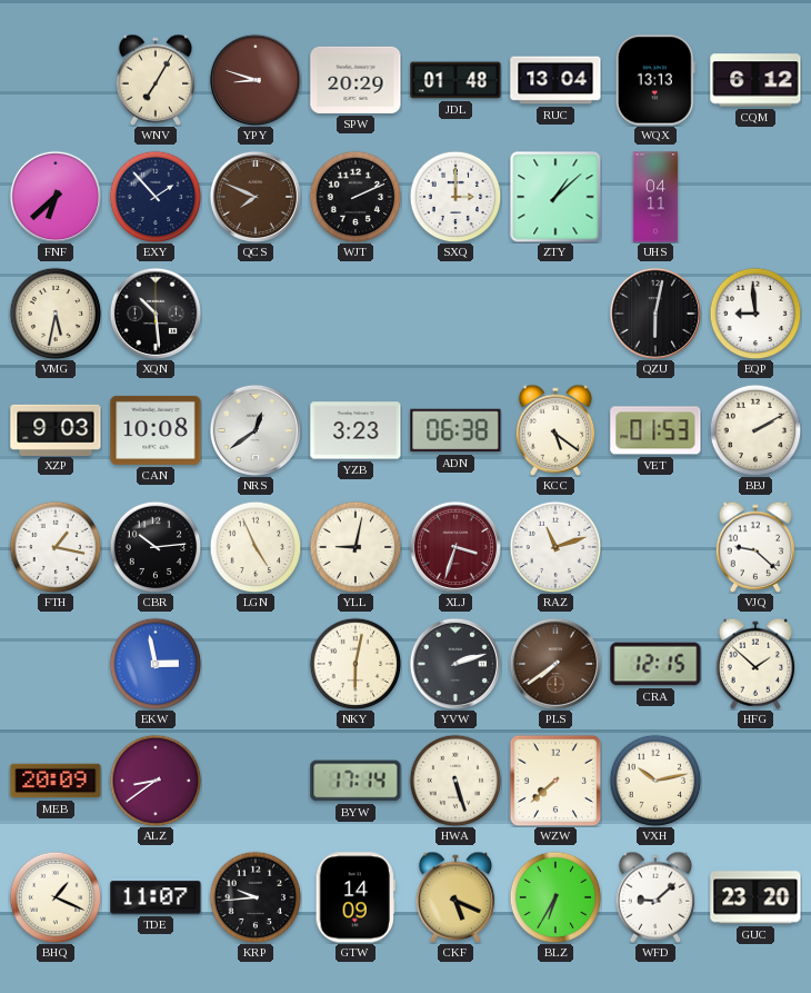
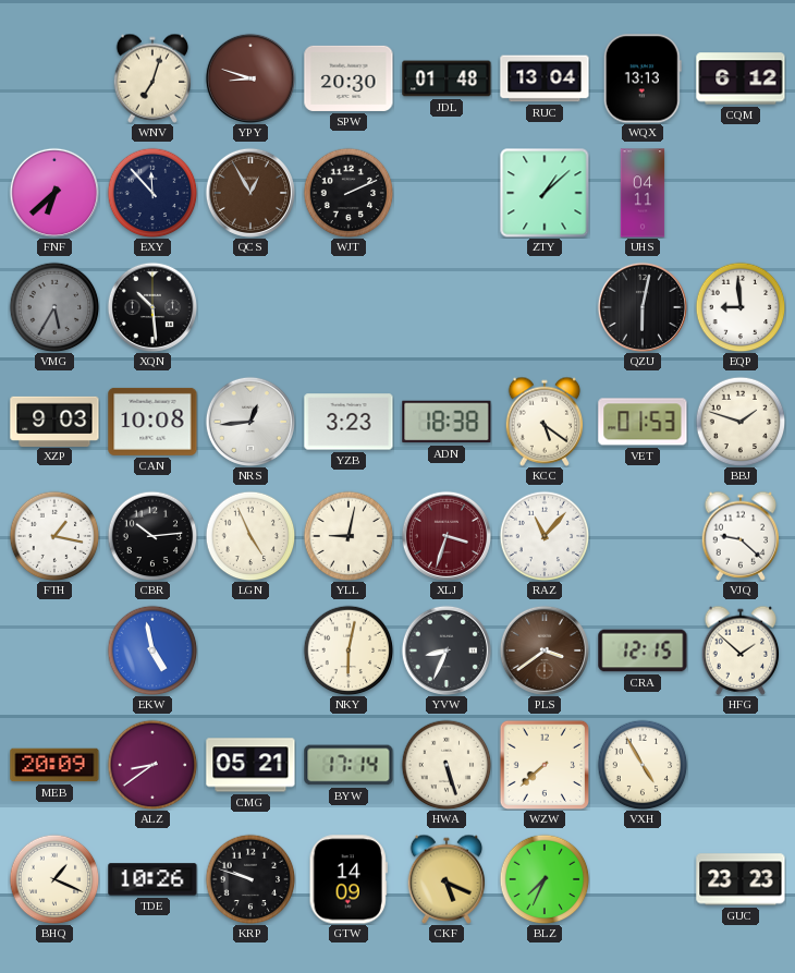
WNV: 7:05 -> 7:03
SPW: 20:29 -> 20:30
EXY: 1:53 -> 11:53
QCS: 7:49 -> 12:55
SXQ: 3:00 -> none
VMG: 5:32 -> 5:35
VMG dial: cream -> grey
NRS: 12:39 -> 12:44
ADN: 06:38 -> 18:38
BBJ: 2:10 -> 1:48
RAZ: 11:12 -> 11:07
EKW: 2:58 -> 4:58
YVW: 2:12 -> 8:34
PLS: 7:39 -> 3:39
CMG: none -> 05:21
VXH: 10:13 -> 4:55
TDE: 11:07 -> 10:26
KRP: 9:44 -> 9:48
BLZ: 6:35 -> 7:34
WFD: 9:08 -> none
GUC: 23:20 -> 23:23
